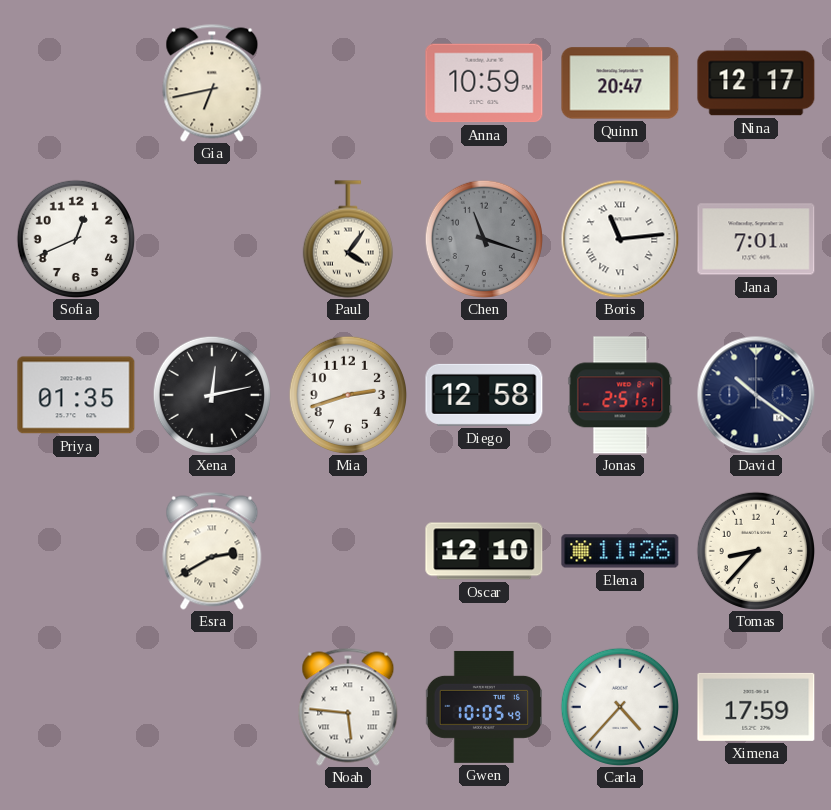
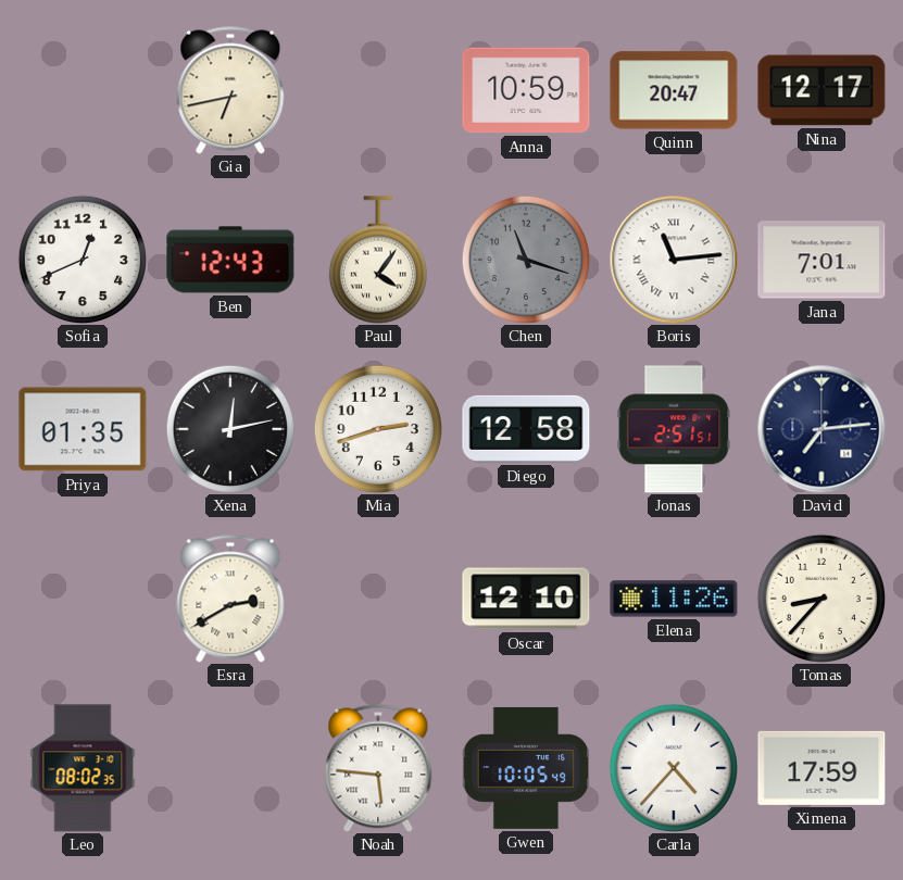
Ben: none -> 12:43
David: 10:21 -> 7:14
Leo: none -> 08:02
